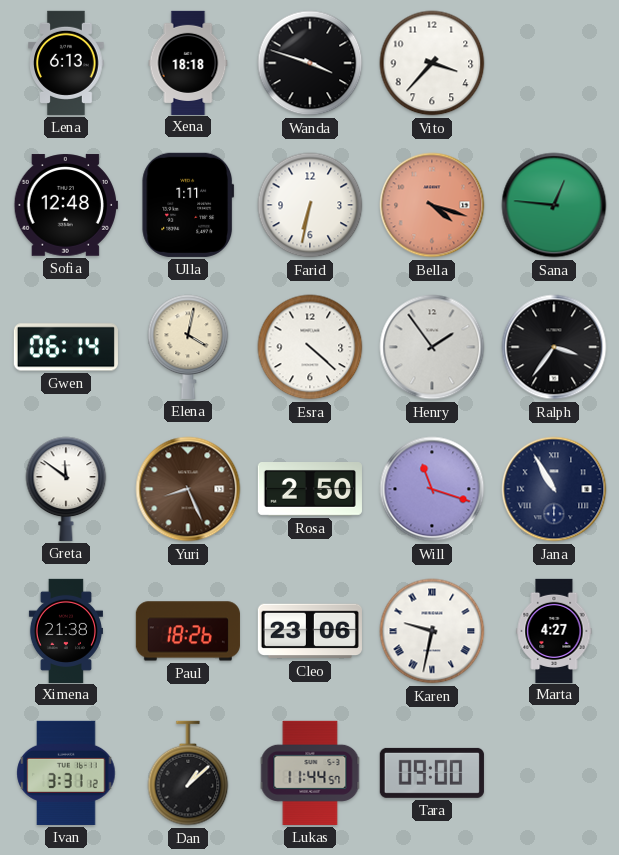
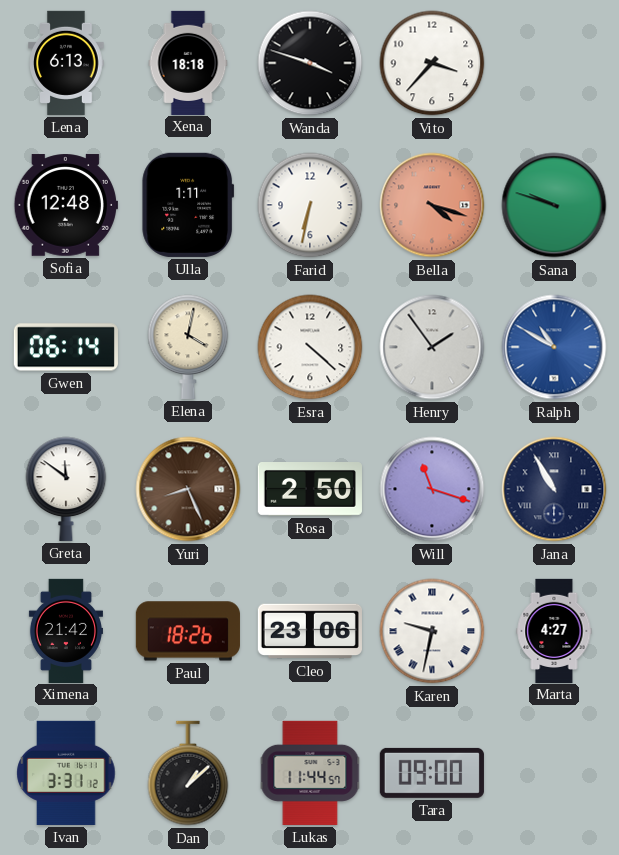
Sana: 12:46 -> 9:48
Ralph: 3:36 -> 10:50
Ralph dial: black -> blue
Ximena: 21:38 -> 21:42
